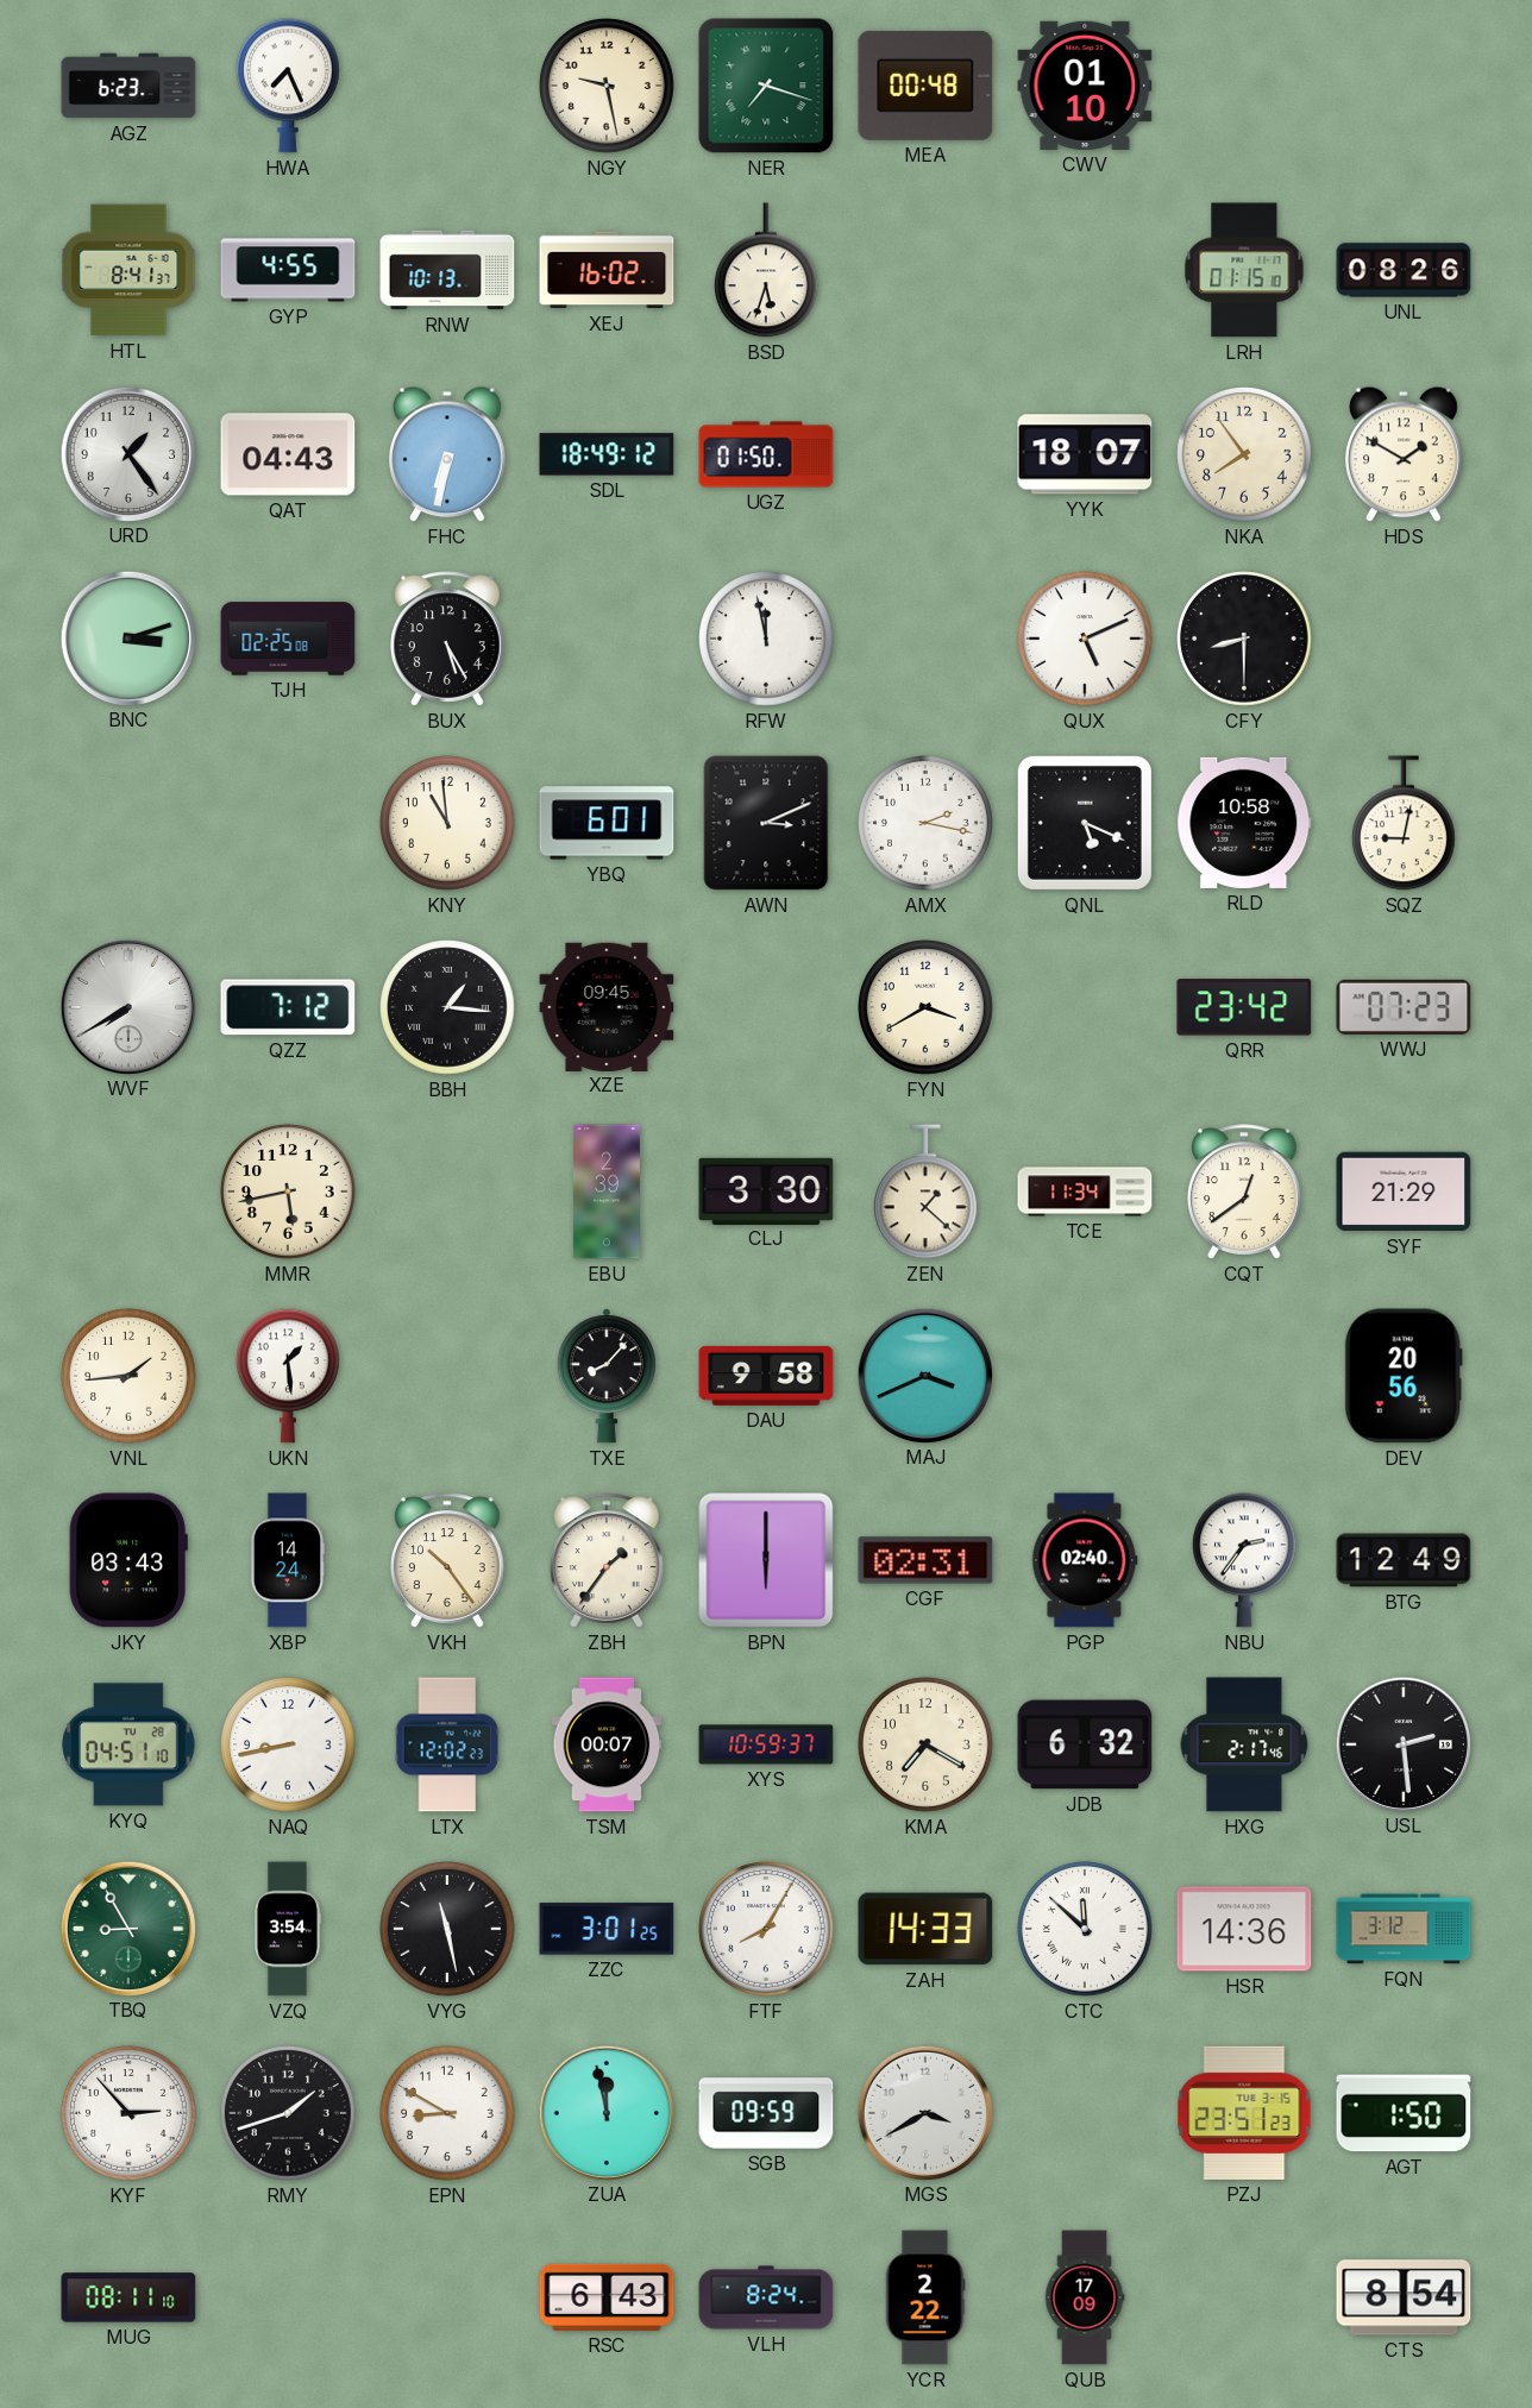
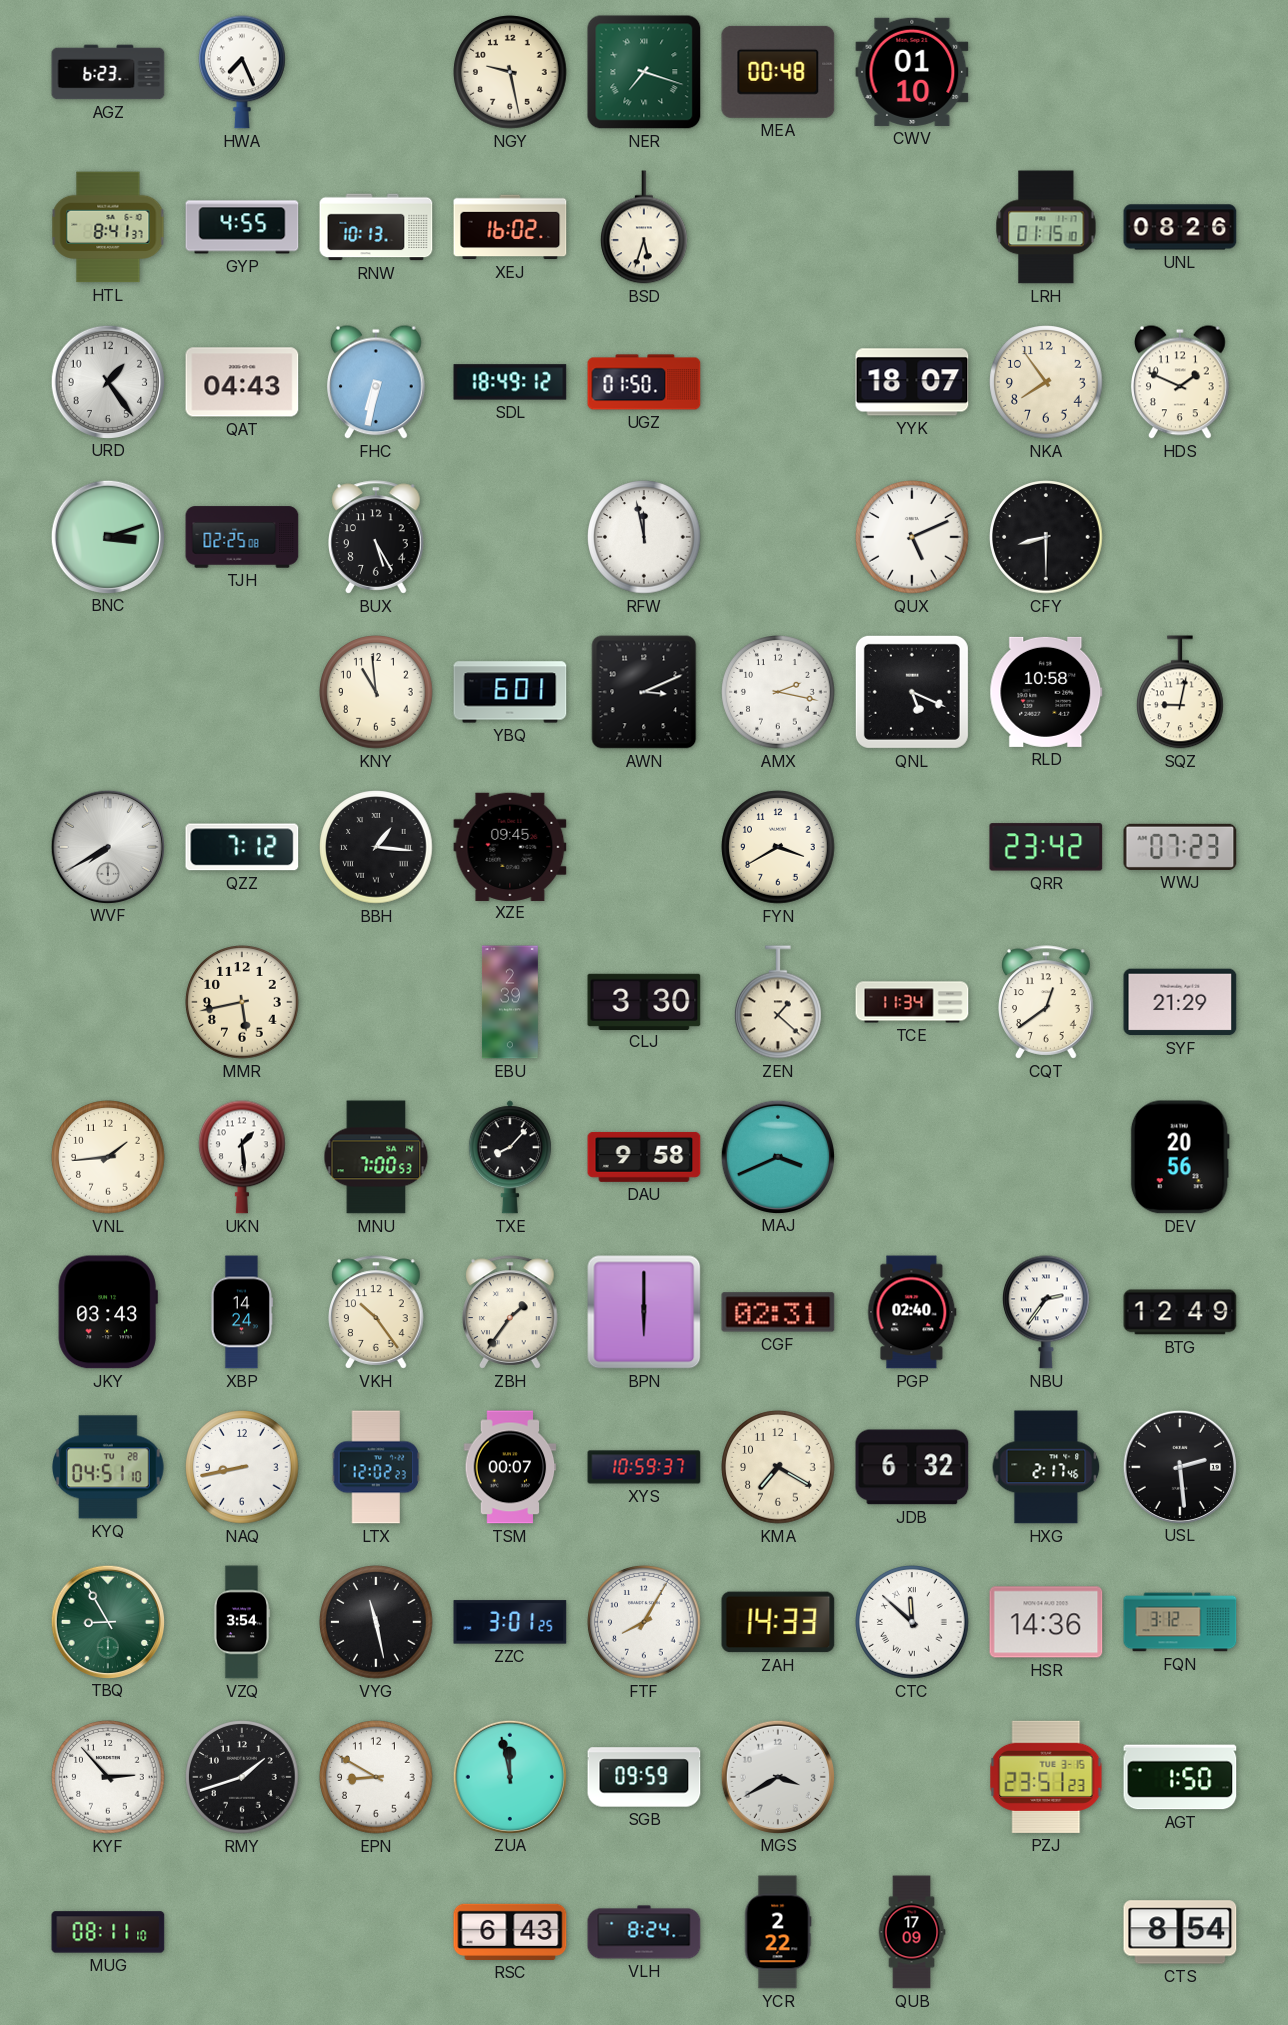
HDS: 1:50 -> 1:49
MNU: none -> 7:00
